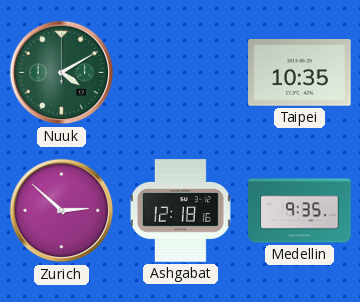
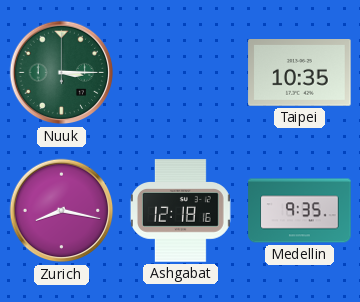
Nuuk: 4:10 -> 3:15
Zurich: 2:52 -> 8:17
